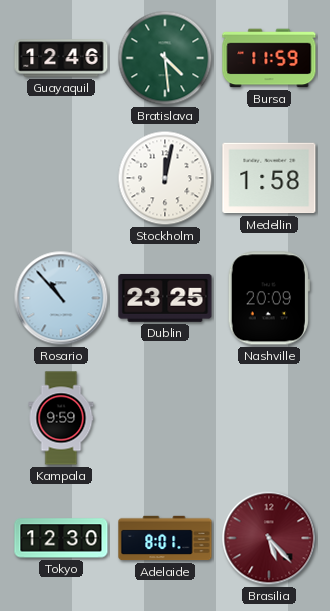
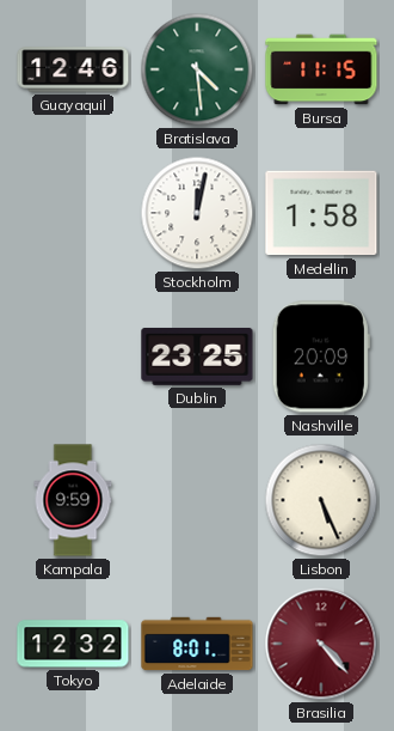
Bursa: 11:59 -> 11:15
Rosario: 10:53 -> none
Lisbon: none -> 5:26
Tokyo: 12:30 -> 12:32
Brasilia: 5:23 -> 4:23
